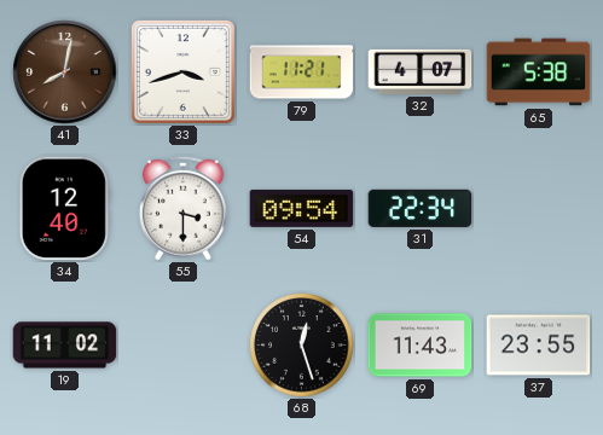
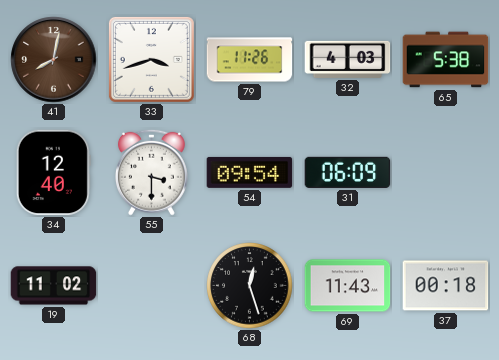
79: 11:21 -> 11:26
32: 4:07 -> 4:03
31: 22:34 -> 06:09
37: 23:55 -> 00:18
